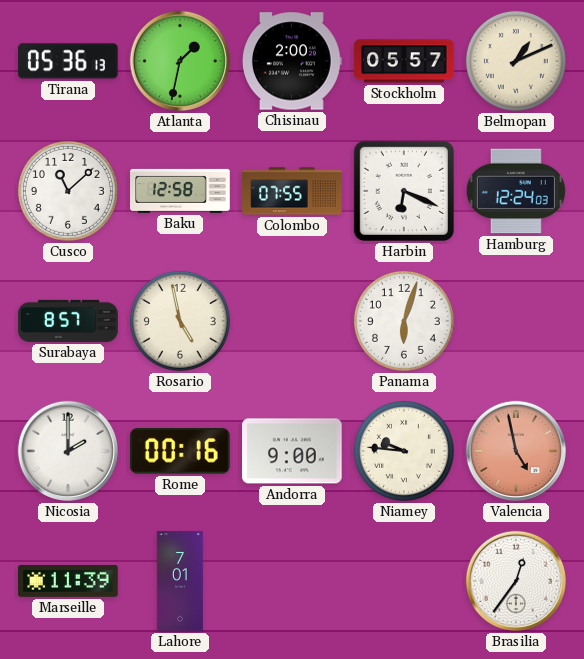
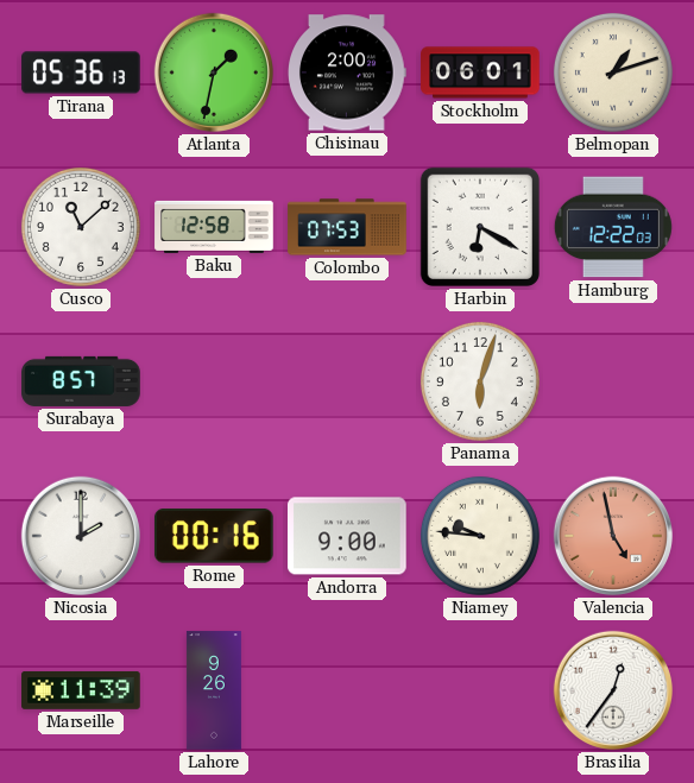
Stockholm: 05:57 -> 06:01
Belmopan: 1:11 -> 1:12
Colombo: 07:55 -> 07:53
Harbin: 6:19 -> 6:20
Hamburg: 12:24 -> 12:22
Rosario: 4:58 -> none
Lahore: 7:01 -> 9:26
